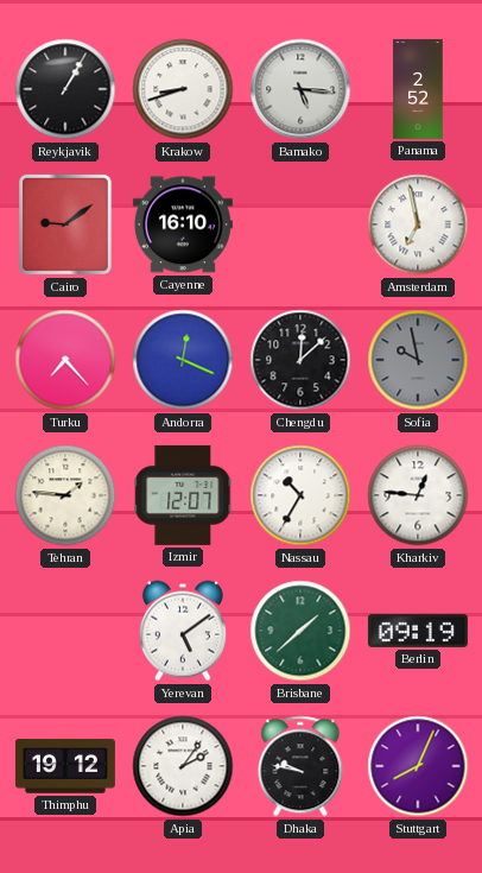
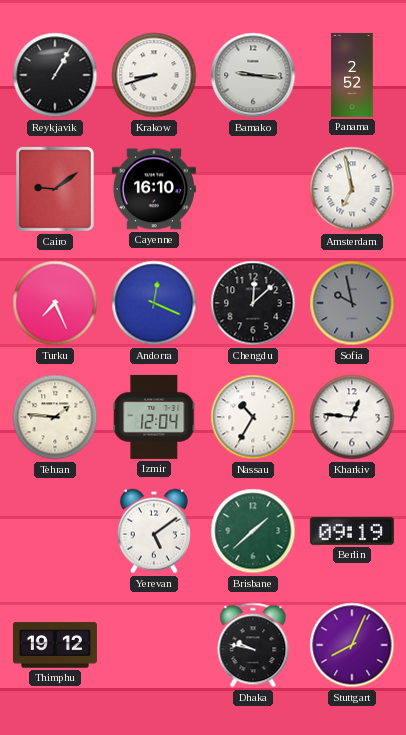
Bamako: 5:16 -> 9:16
Turku: 7:23 -> 7:26
Izmir: 12:07 -> 12:04
Apia: 2:06 -> none
